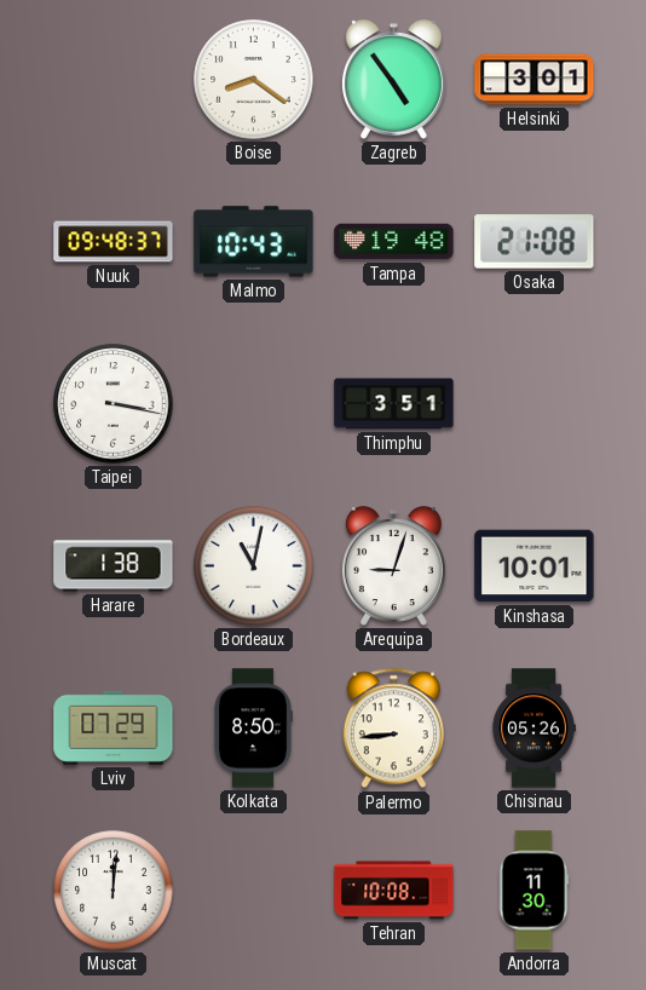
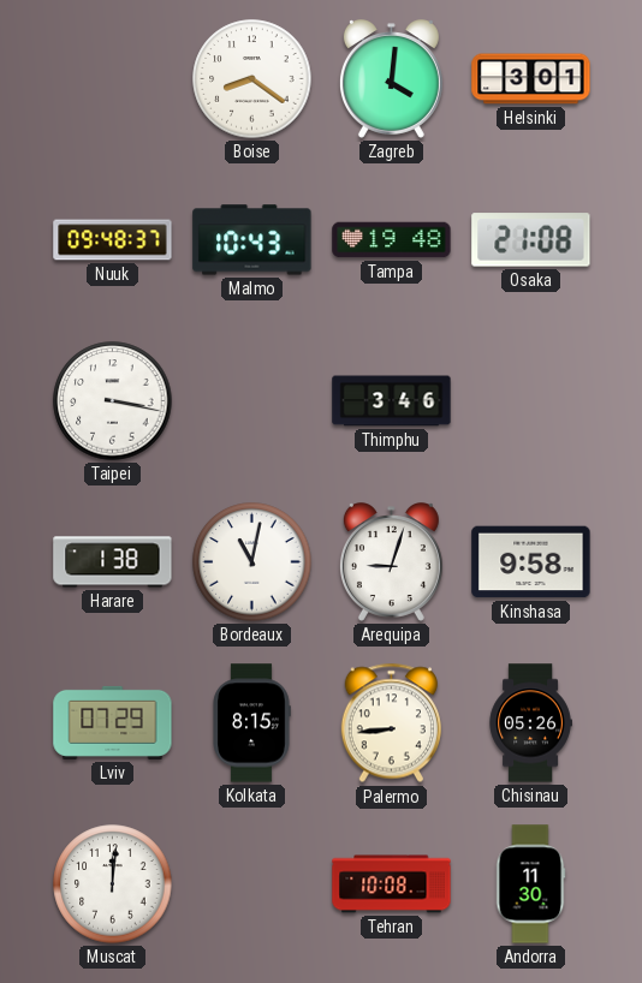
Zagreb: 4:54 -> 4:01
Thimphu: 3:51 -> 3:46
Kinshasa: 10:01 -> 9:58
Kolkata: 8:50 -> 8:15
